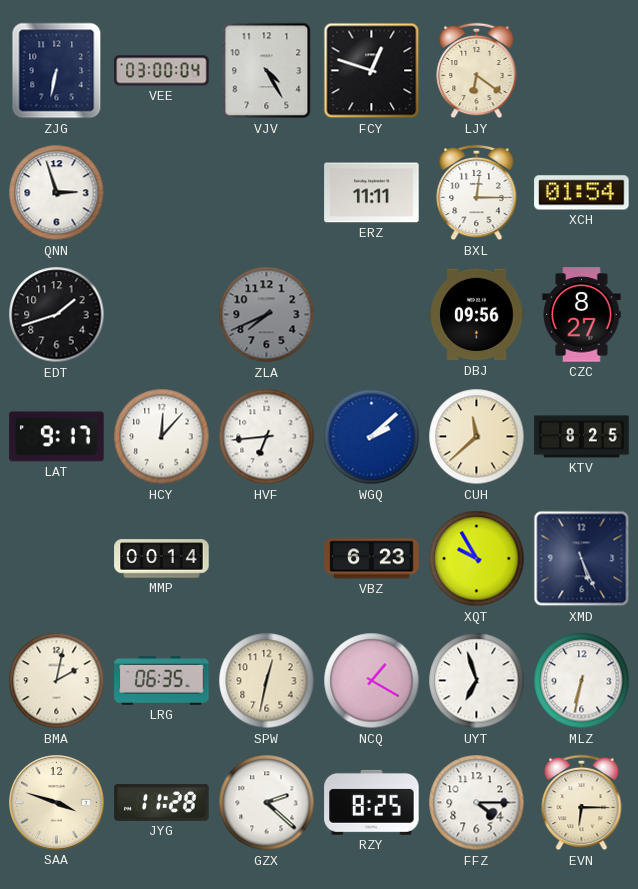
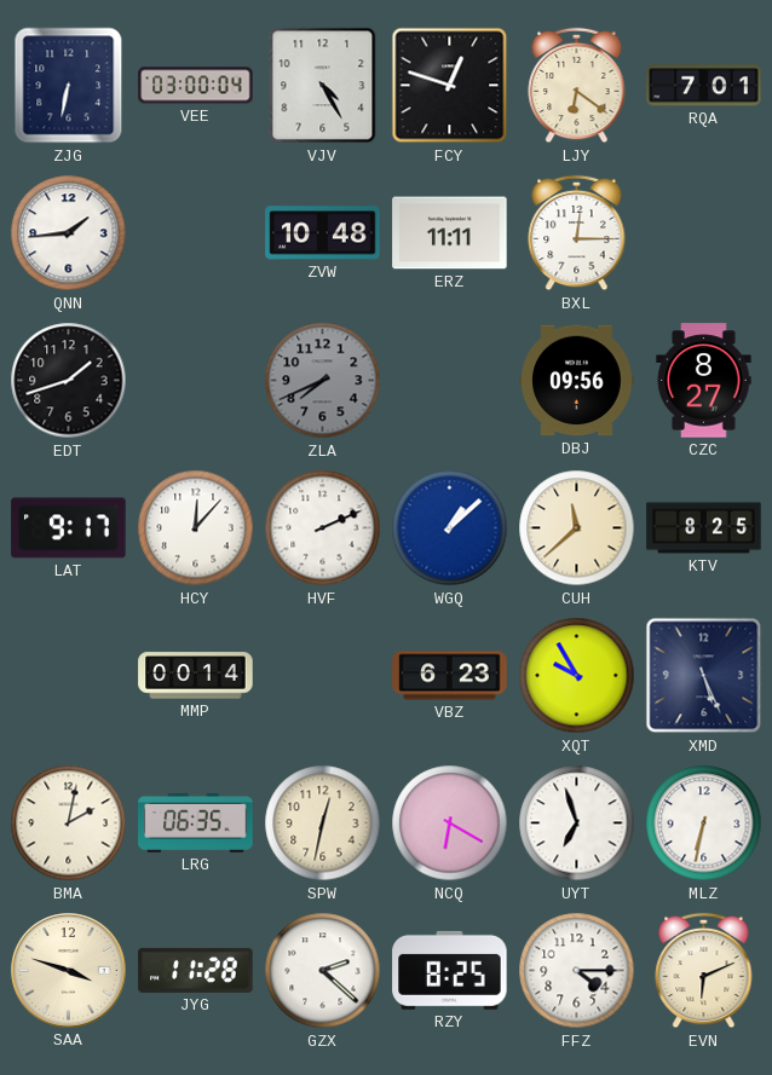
RQA: none -> 7:01
QNN: 2:57 -> 1:44
ZVW: none -> 10:48
XCH: 01:54 -> none
HVF: 6:44 -> 2:11
WGQ: 2:08 -> 1:08
NCQ: 1:20 -> 6:20
EVN: 6:15 -> 6:11
